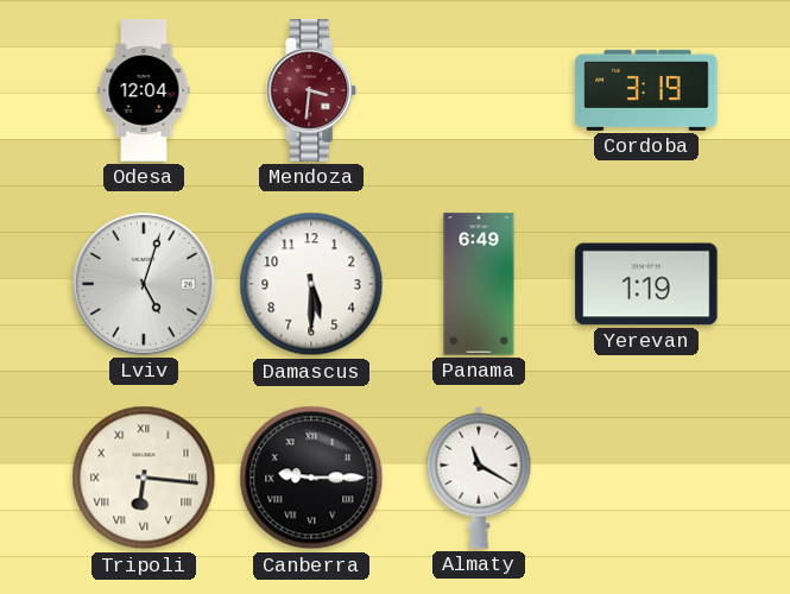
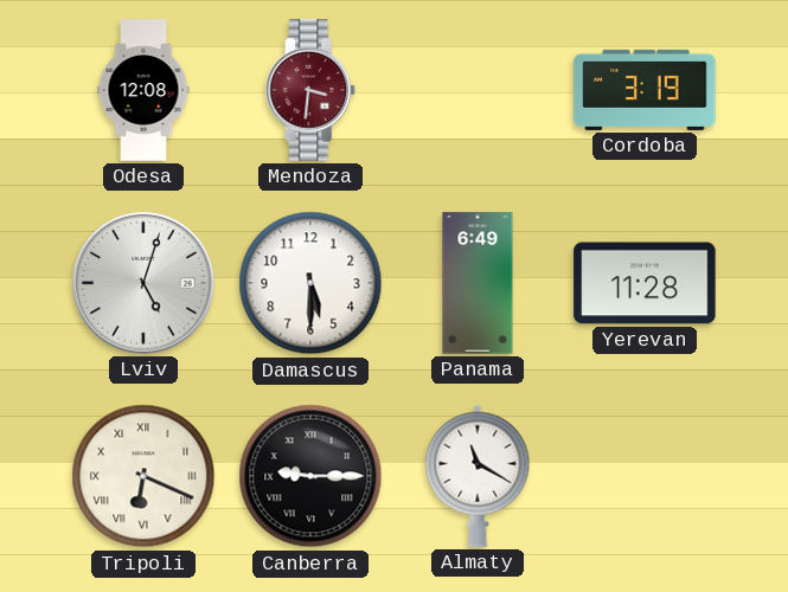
Odesa: 12:04 -> 12:08
Yerevan: 1:19 -> 11:28
Tripoli: 6:16 -> 6:19
